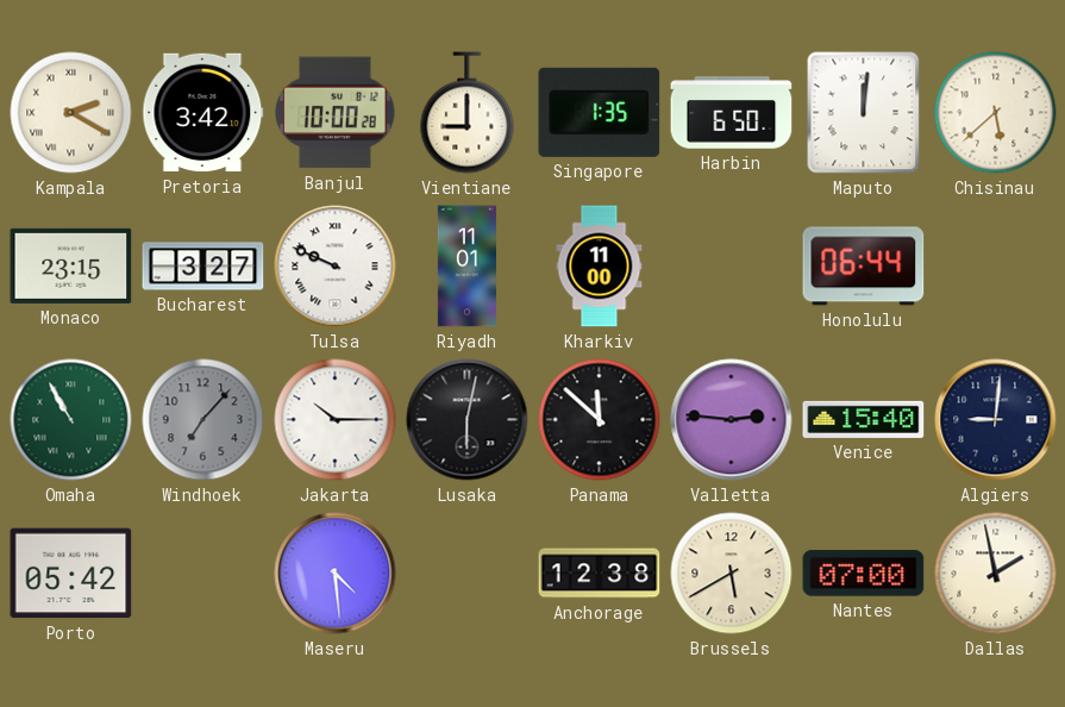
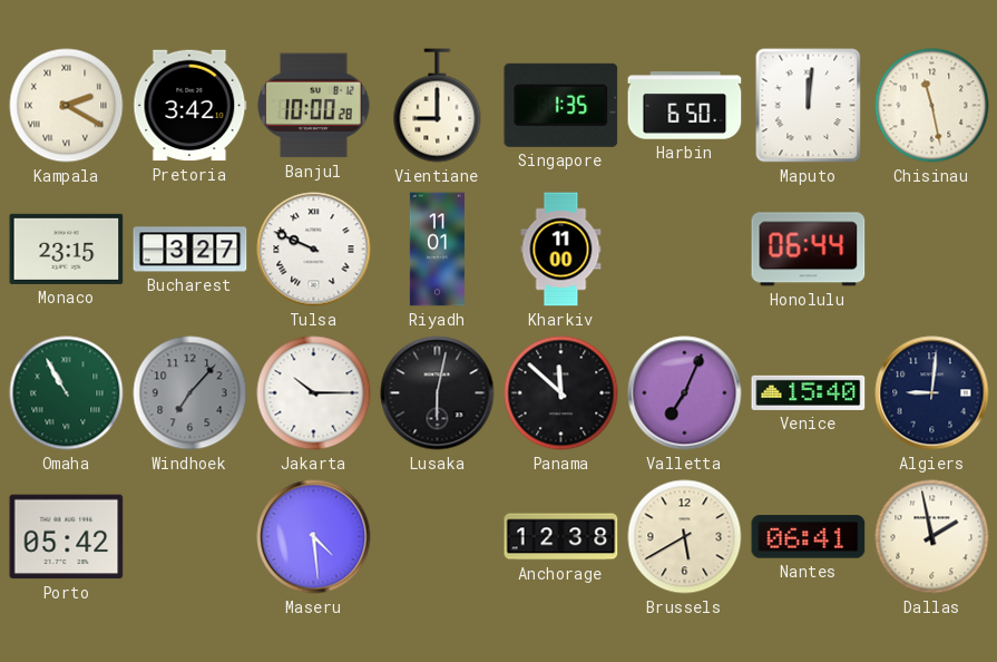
Chisinau: 5:38 -> 11:28
Valletta: 2:46 -> 7:04
Nantes: 07:00 -> 06:41
